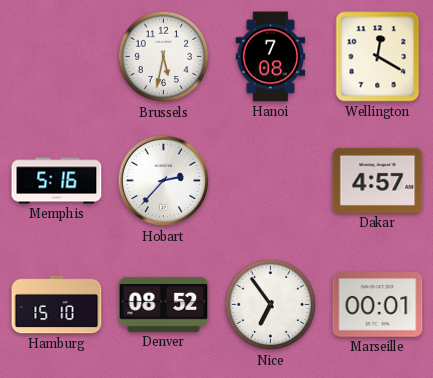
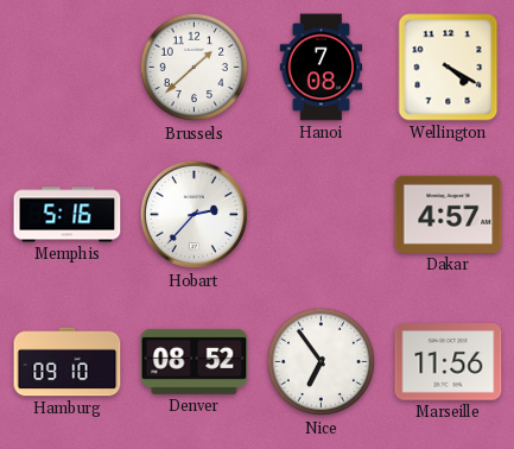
Brussels: 5:32 -> 1:38
Wellington: 12:20 -> 4:20
Hamburg: 15:10 -> 09:10
Marseille: 00:01 -> 11:56
